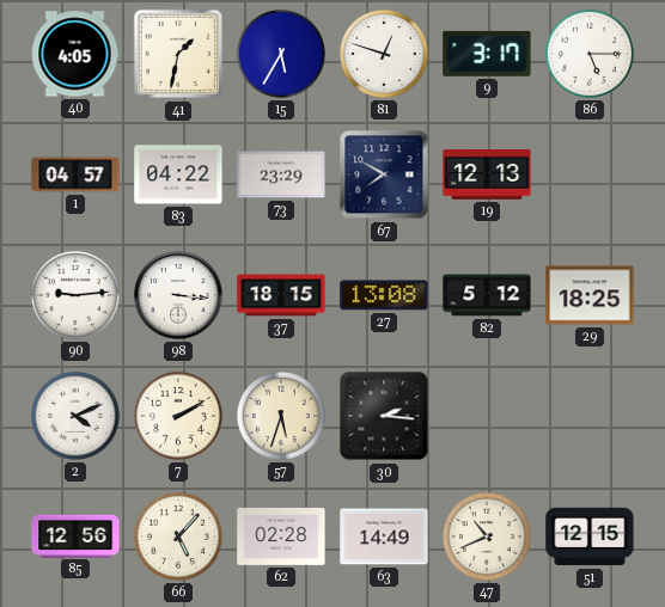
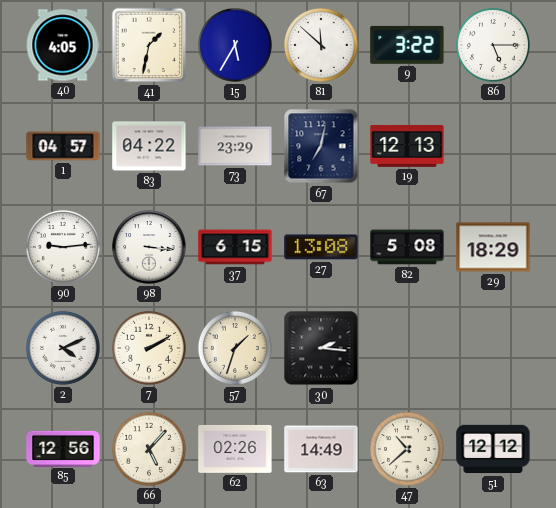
81: 12:48 -> 11:52
9: 3:17 -> 3:22
67: 7:50 -> 7:02
37: 18:15 -> 6:15
82: 5:12 -> 5:08
29: 18:25 -> 18:29
57: 5:33 -> 1:33
62: 02:28 -> 02:26
47: 10:41 -> 10:38
51: 12:15 -> 12:12
